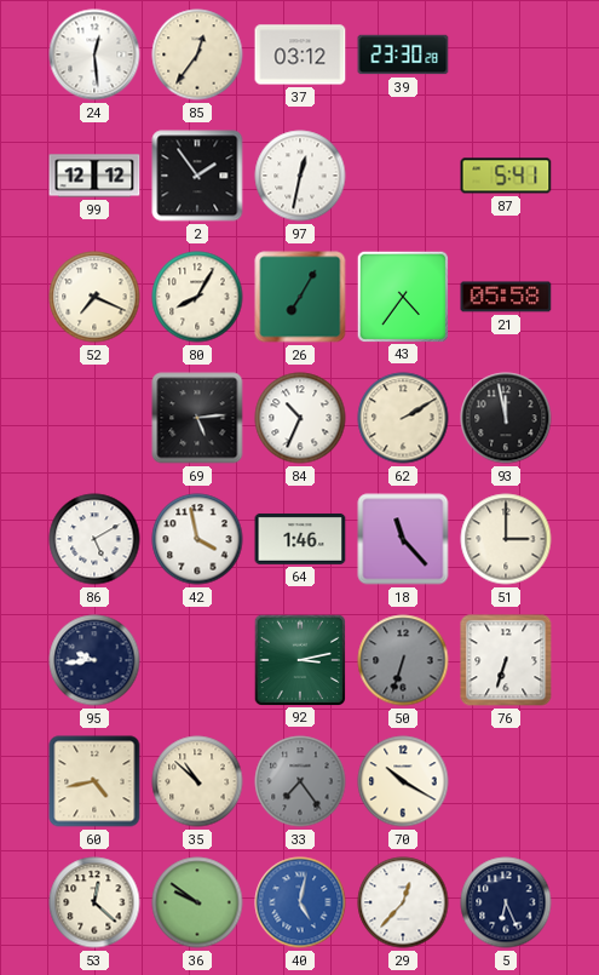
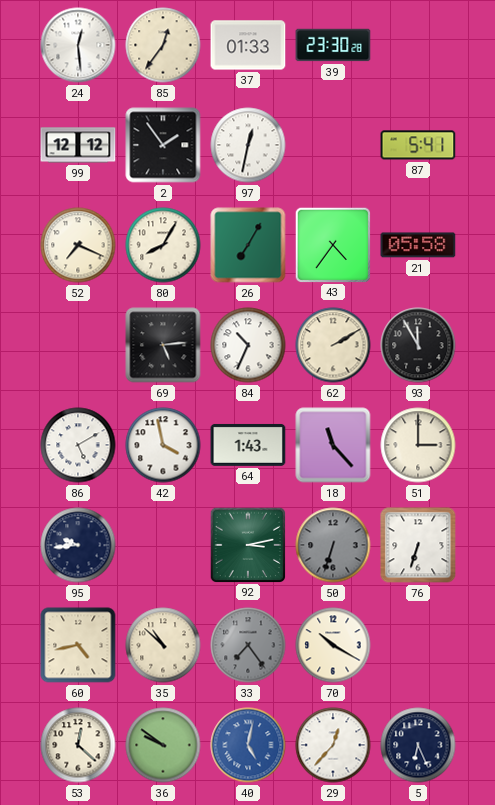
37: 03:12 -> 01:33
93: 11:58 -> 11:55
64: 1:46 -> 1:43
